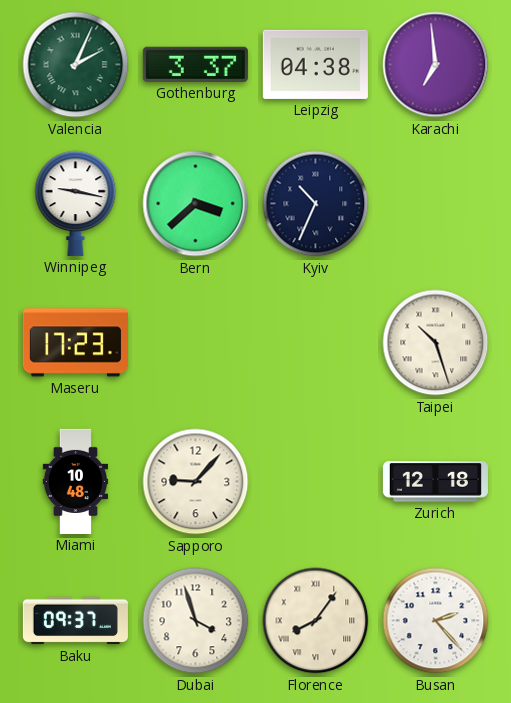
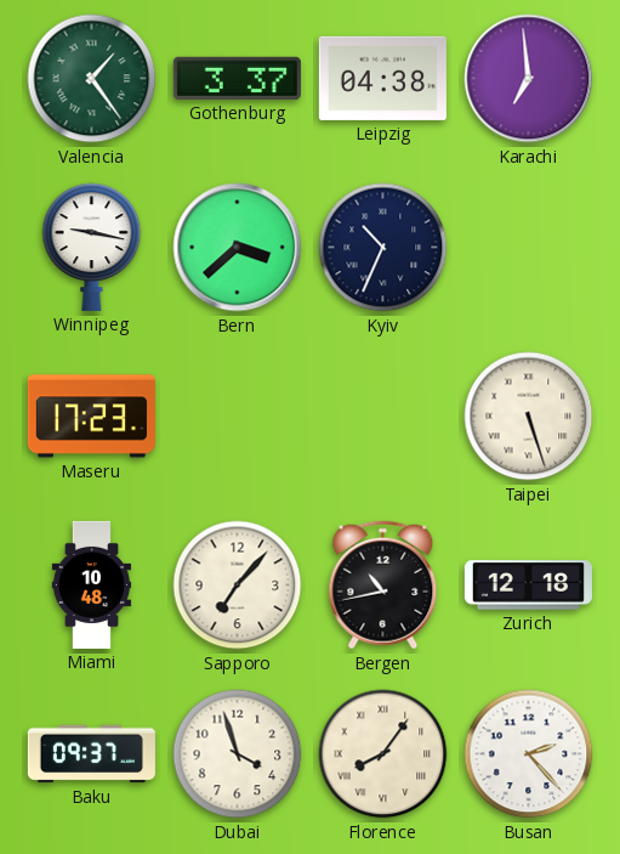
Valencia: 2:04 -> 1:24
Taipei: 10:27 -> 5:27
Sapporo: 9:07 -> 7:07
Bergen: none -> 10:43
